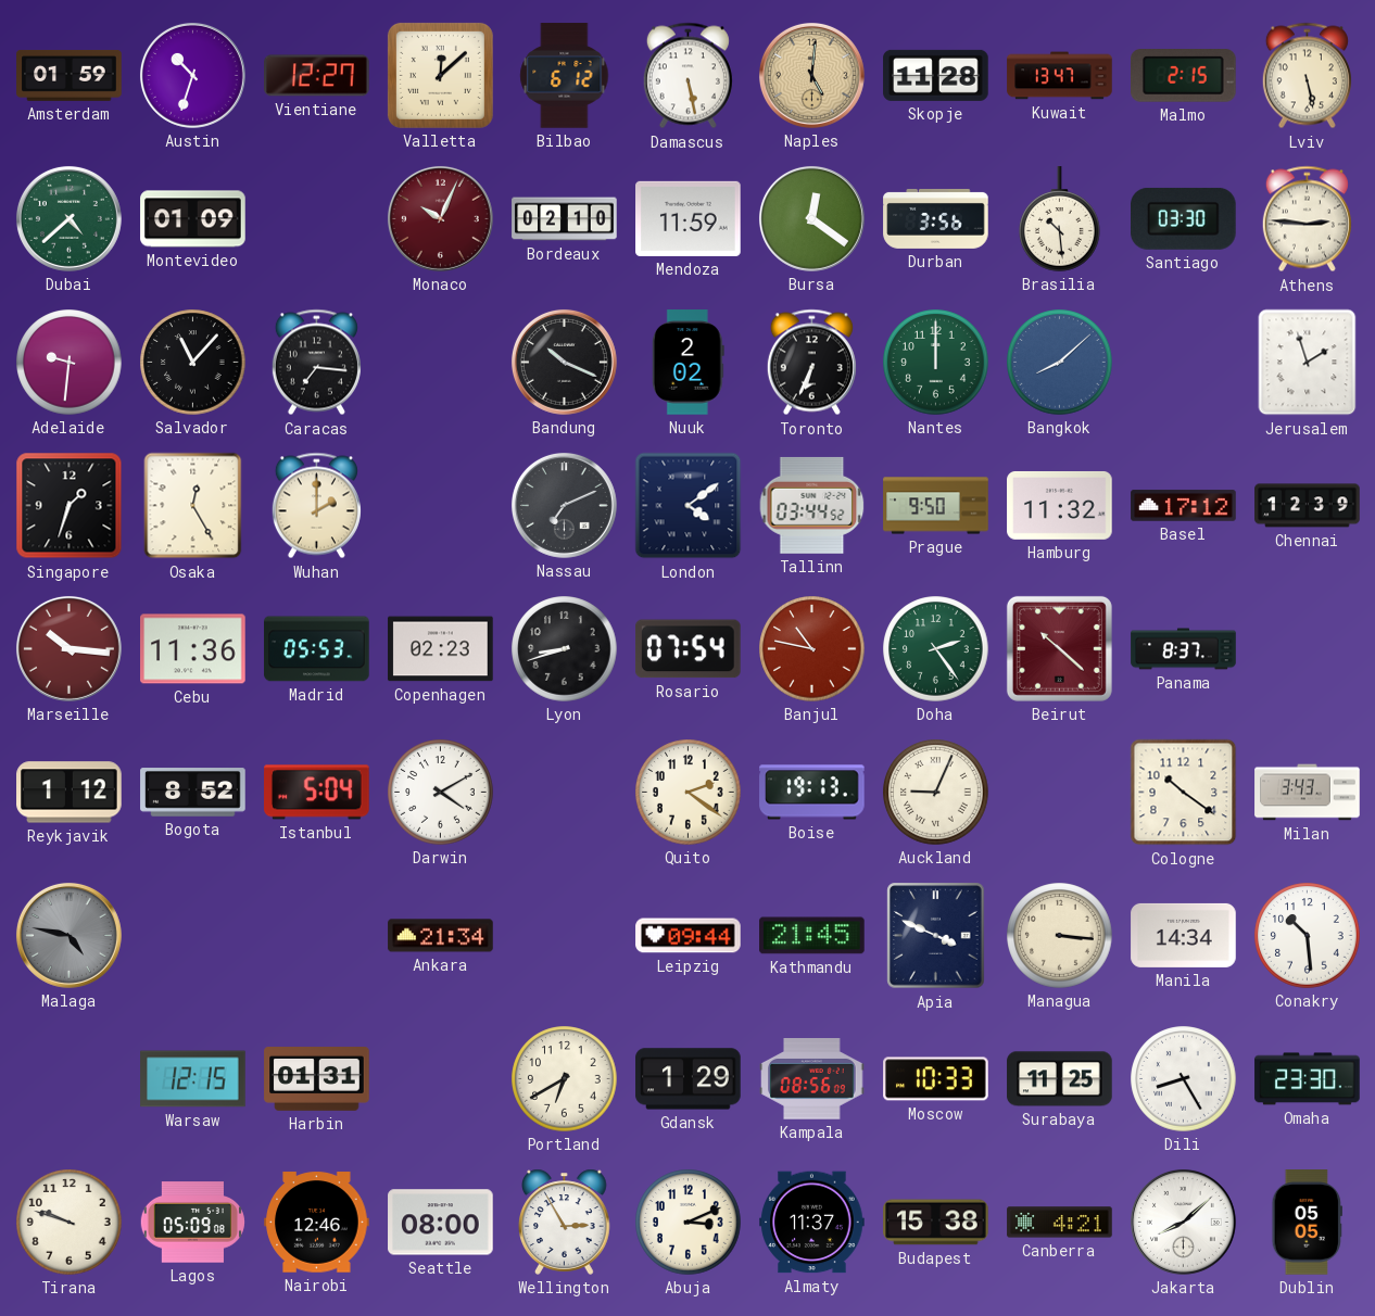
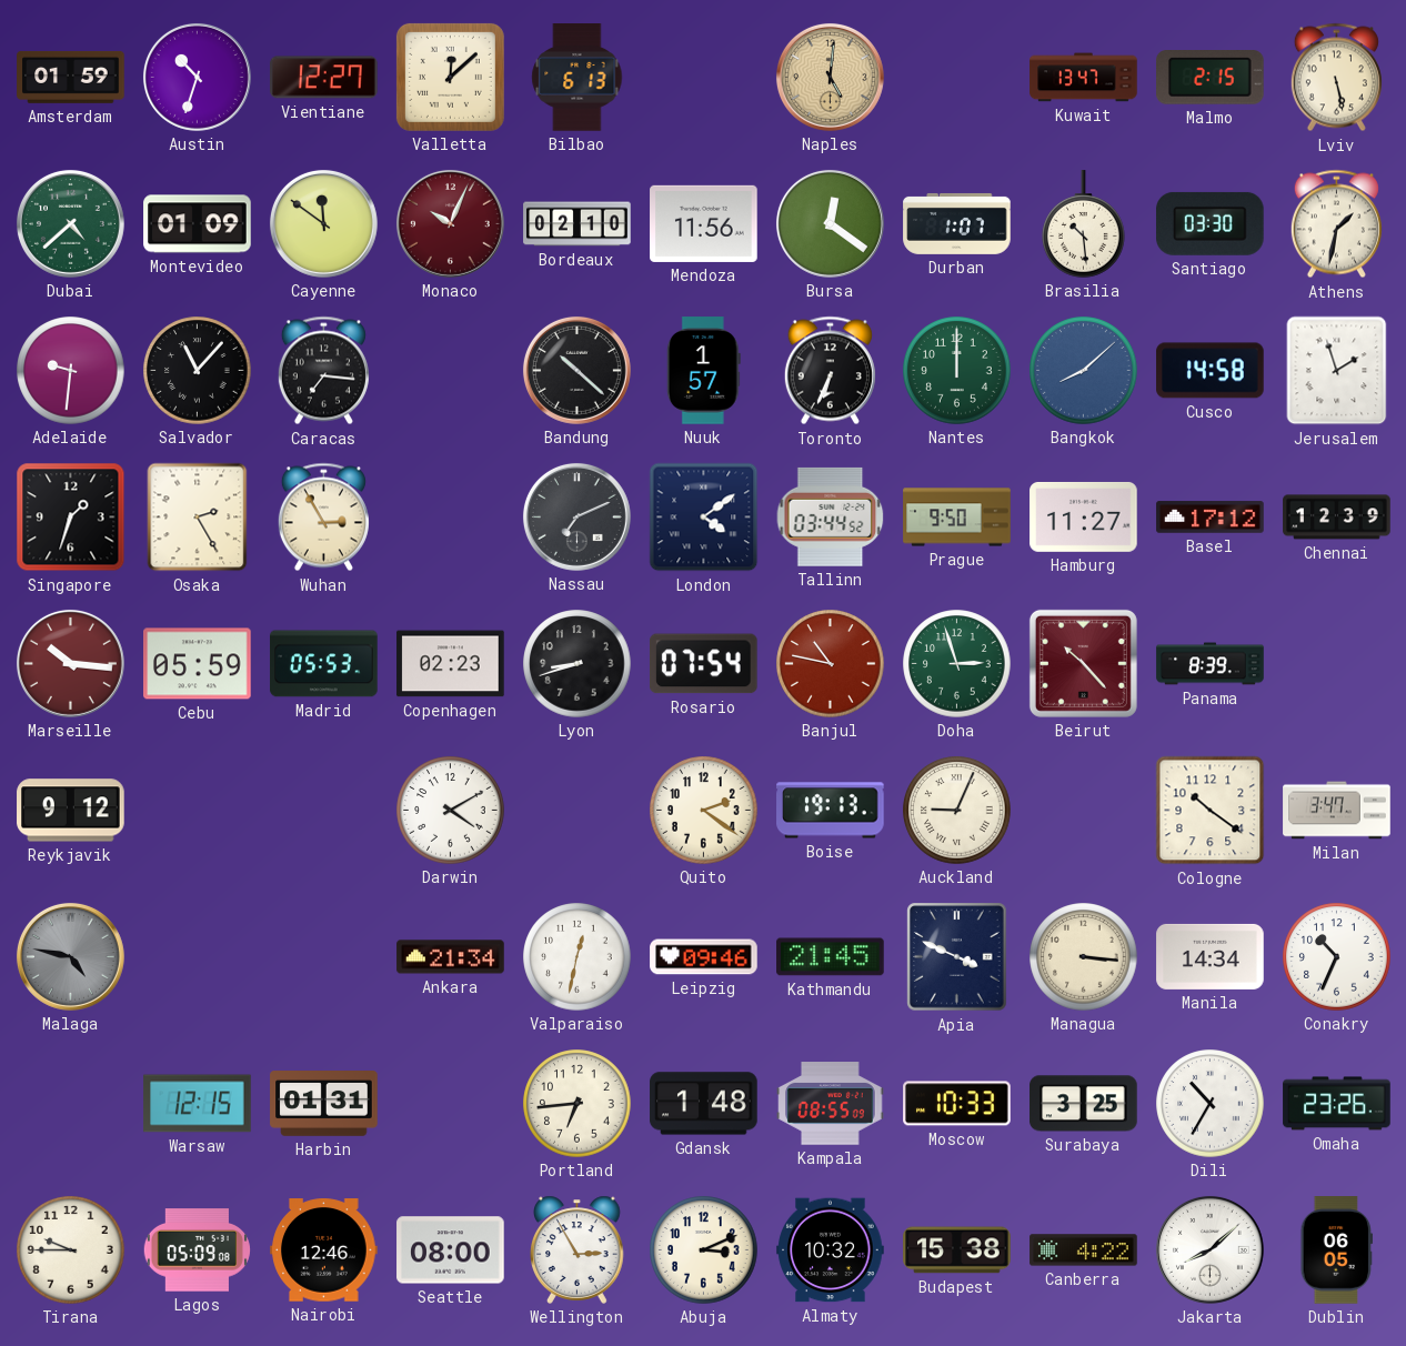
Bilbao: 6:12 -> 6:13
Damascus: 5:28 -> none
Skopje: 11:28 -> none
Cayenne: none -> 11:51
Mendoza: 11:59 -> 11:56
Durban: 3:56 -> 1:07
Athens: 2:46 -> 1:32
Bandung: 10:19 -> 10:22
Nuuk: 2:02 -> 1:57
Cusco: none -> 14:58
Osaka: 12:25 -> 2:25
Wuhan: 2:00 -> 2:55
Hamburg: 11:32 -> 11:27
Cebu: 11:36 -> 05:59
Doha: 2:24 -> 2:57
Beirut: 10:22 -> 10:23
Panama: 8:37 -> 8:39
Reykjavik: 1:12 -> 9:12
Bogota: 8:52 -> none
Istanbul: 5:04 -> none
Milan: 3:43 -> 3:47
Valparaiso: none -> 12:32
Leipzig: 09:44 -> 09:46
Conakry: 10:29 -> 10:34
Portland: 6:40 -> 6:44
Gdansk: 1:29 -> 1:48
Kampala: 08:56 -> 08:55
Surabaya: 11:25 -> 3:25
Dili: 8:25 -> 10:35
Omaha: 23:30 -> 23:26
Tirana: 9:48 -> 9:45
Almaty: 11:37 -> 10:32
Canberra: 4:21 -> 4:22
Dublin: 05:05 -> 06:05
